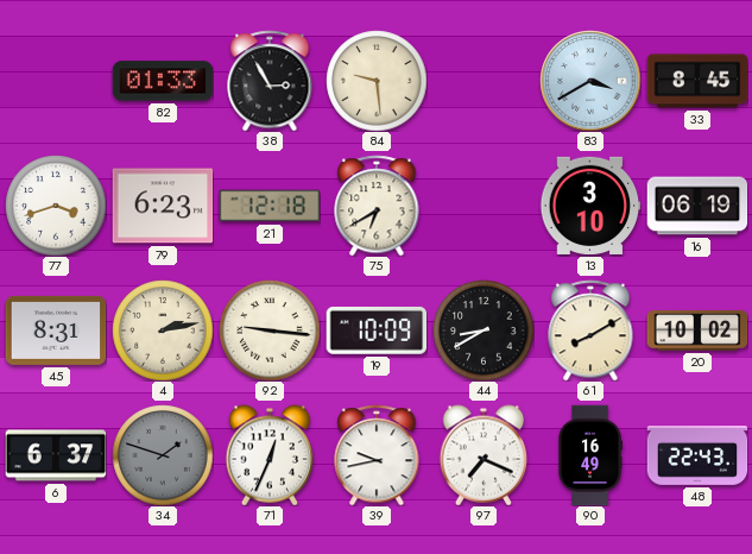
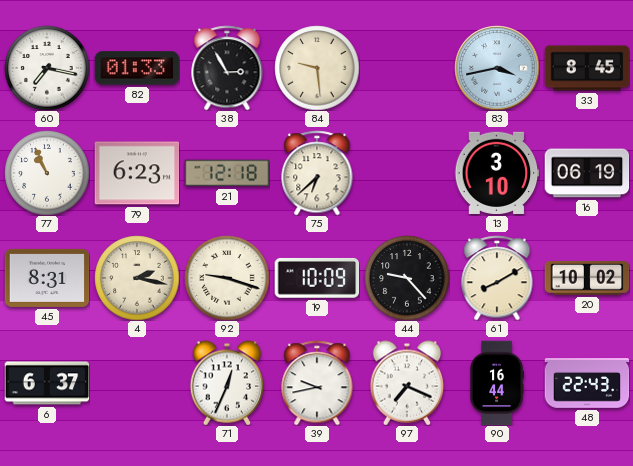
60: none -> 7:17
83: 3:40 -> 3:43
77: 3:42 -> 10:56
75: 6:40 -> 6:38
4: 2:13 -> 2:17
92: 9:16 -> 9:18
44: 8:40 -> 9:23
34: 1:48 -> none
90: 16:49 -> 16:44
